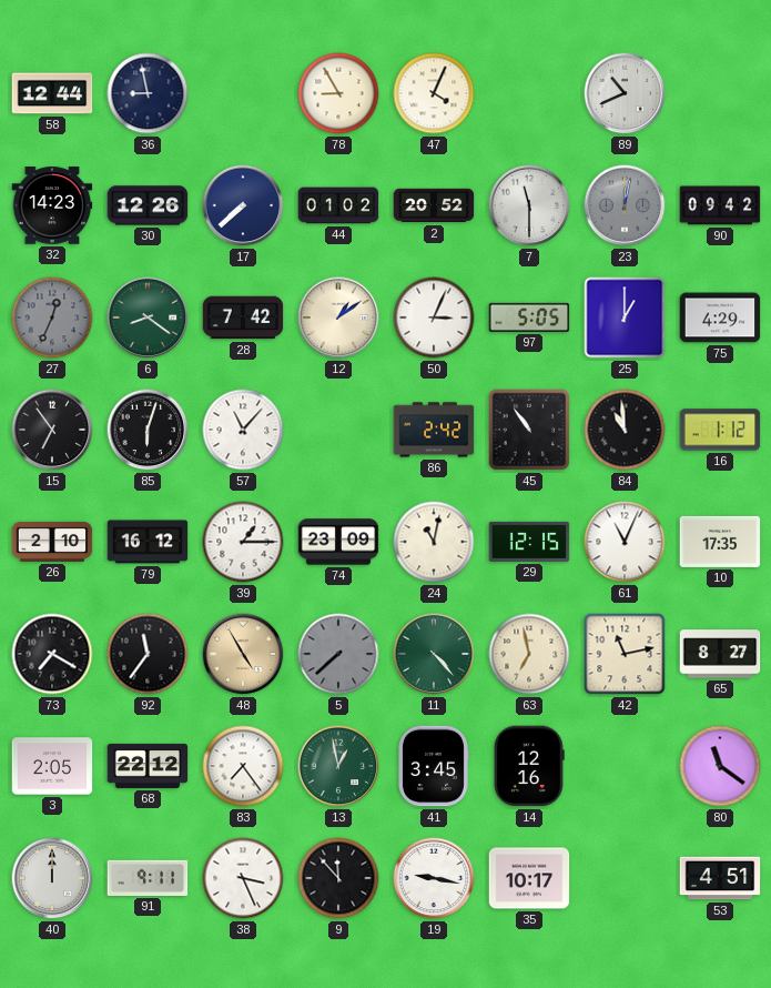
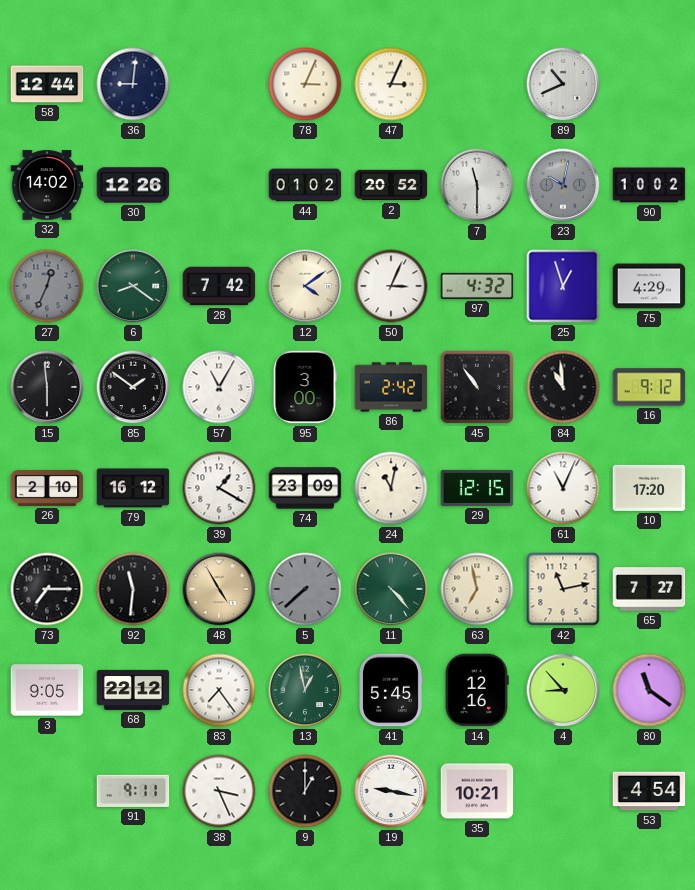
36: 8:58 -> 9:01
78: 8:55 -> 3:04
47: 4:04 -> 3:04
32: 14:23 -> 14:02
17: 7:38 -> none
23: 12:02 -> 10:02
90: 09:42 -> 10:02
12: 1:09 -> 4:09
97: 5:05 -> 4:32
25: 1:00 -> 12:57
15: 6:54 -> 5:59
85: 6:03 -> 1:51
57: 11:07 -> 11:05
95: none -> 3:00
16: 1:12 -> 9:12
39: 1:15 -> 1:20
10: 17:35 -> 17:20
73: 7:20 -> 7:15
92: 11:36 -> 11:31
65: 8:27 -> 7:27
3: 2:05 -> 9:05
41: 3:45 -> 5:45
4: none -> 8:53
40: 12:00 -> none
9: 11:53 -> 1:00
35: 10:17 -> 10:21
53: 4:51 -> 4:54
